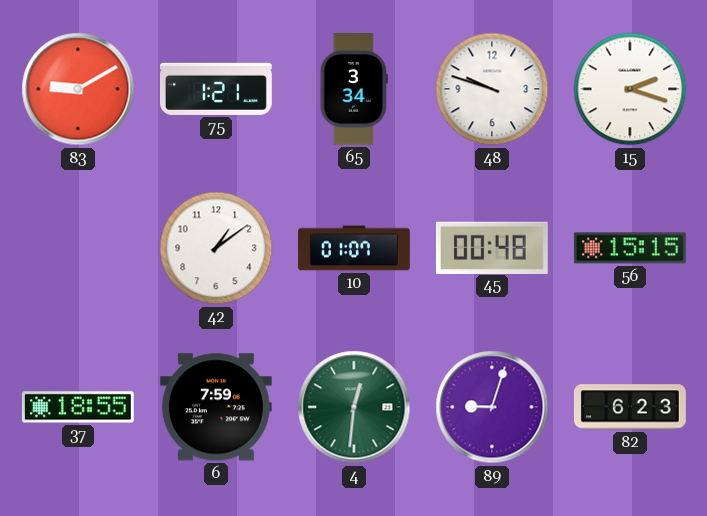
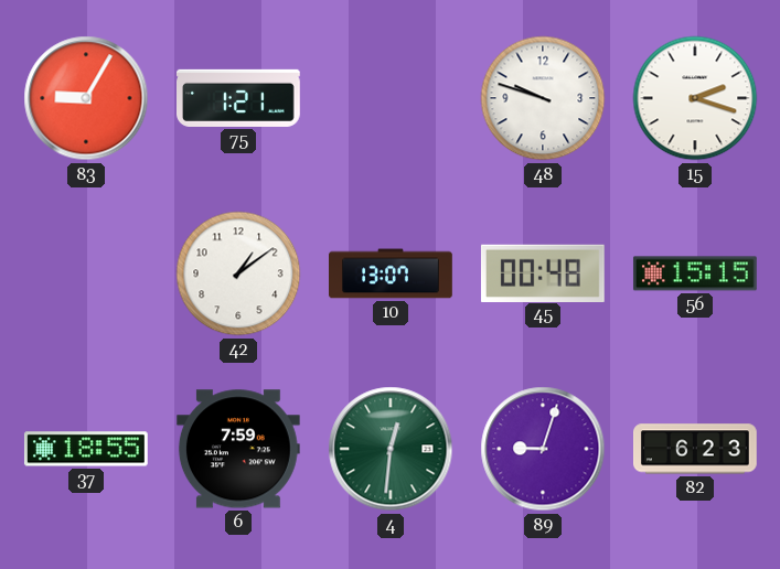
83: 9:10 -> 9:05
65: 3:34 -> none
10: 01:07 -> 13:07
